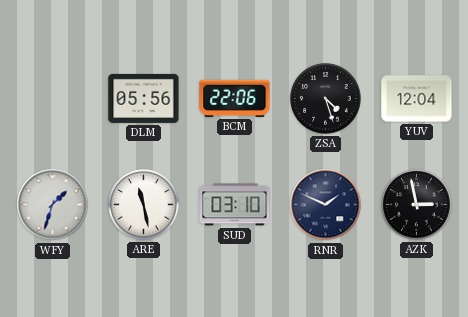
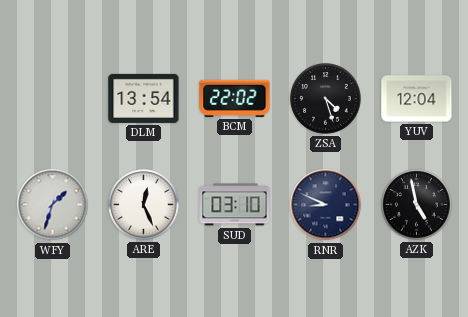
DLM: 05:56 -> 13:54
BCM: 22:06 -> 22:02
ARE: 11:28 -> 12:26
RNR: 1:49 -> 8:49
AZK: 2:58 -> 4:58
